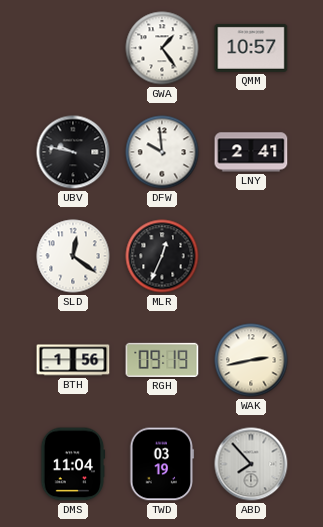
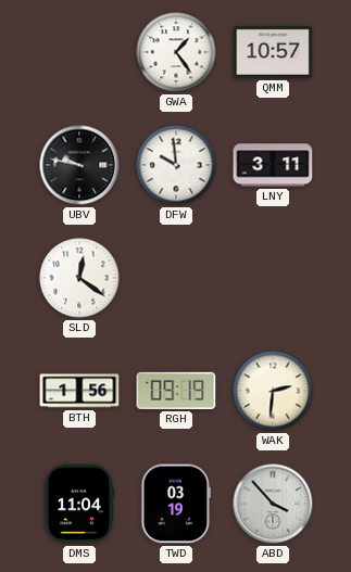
LNY: 2:41 -> 3:11
MLR: 12:34 -> none
WAK: 2:43 -> 2:31
ABD: 7:53 -> 3:53
